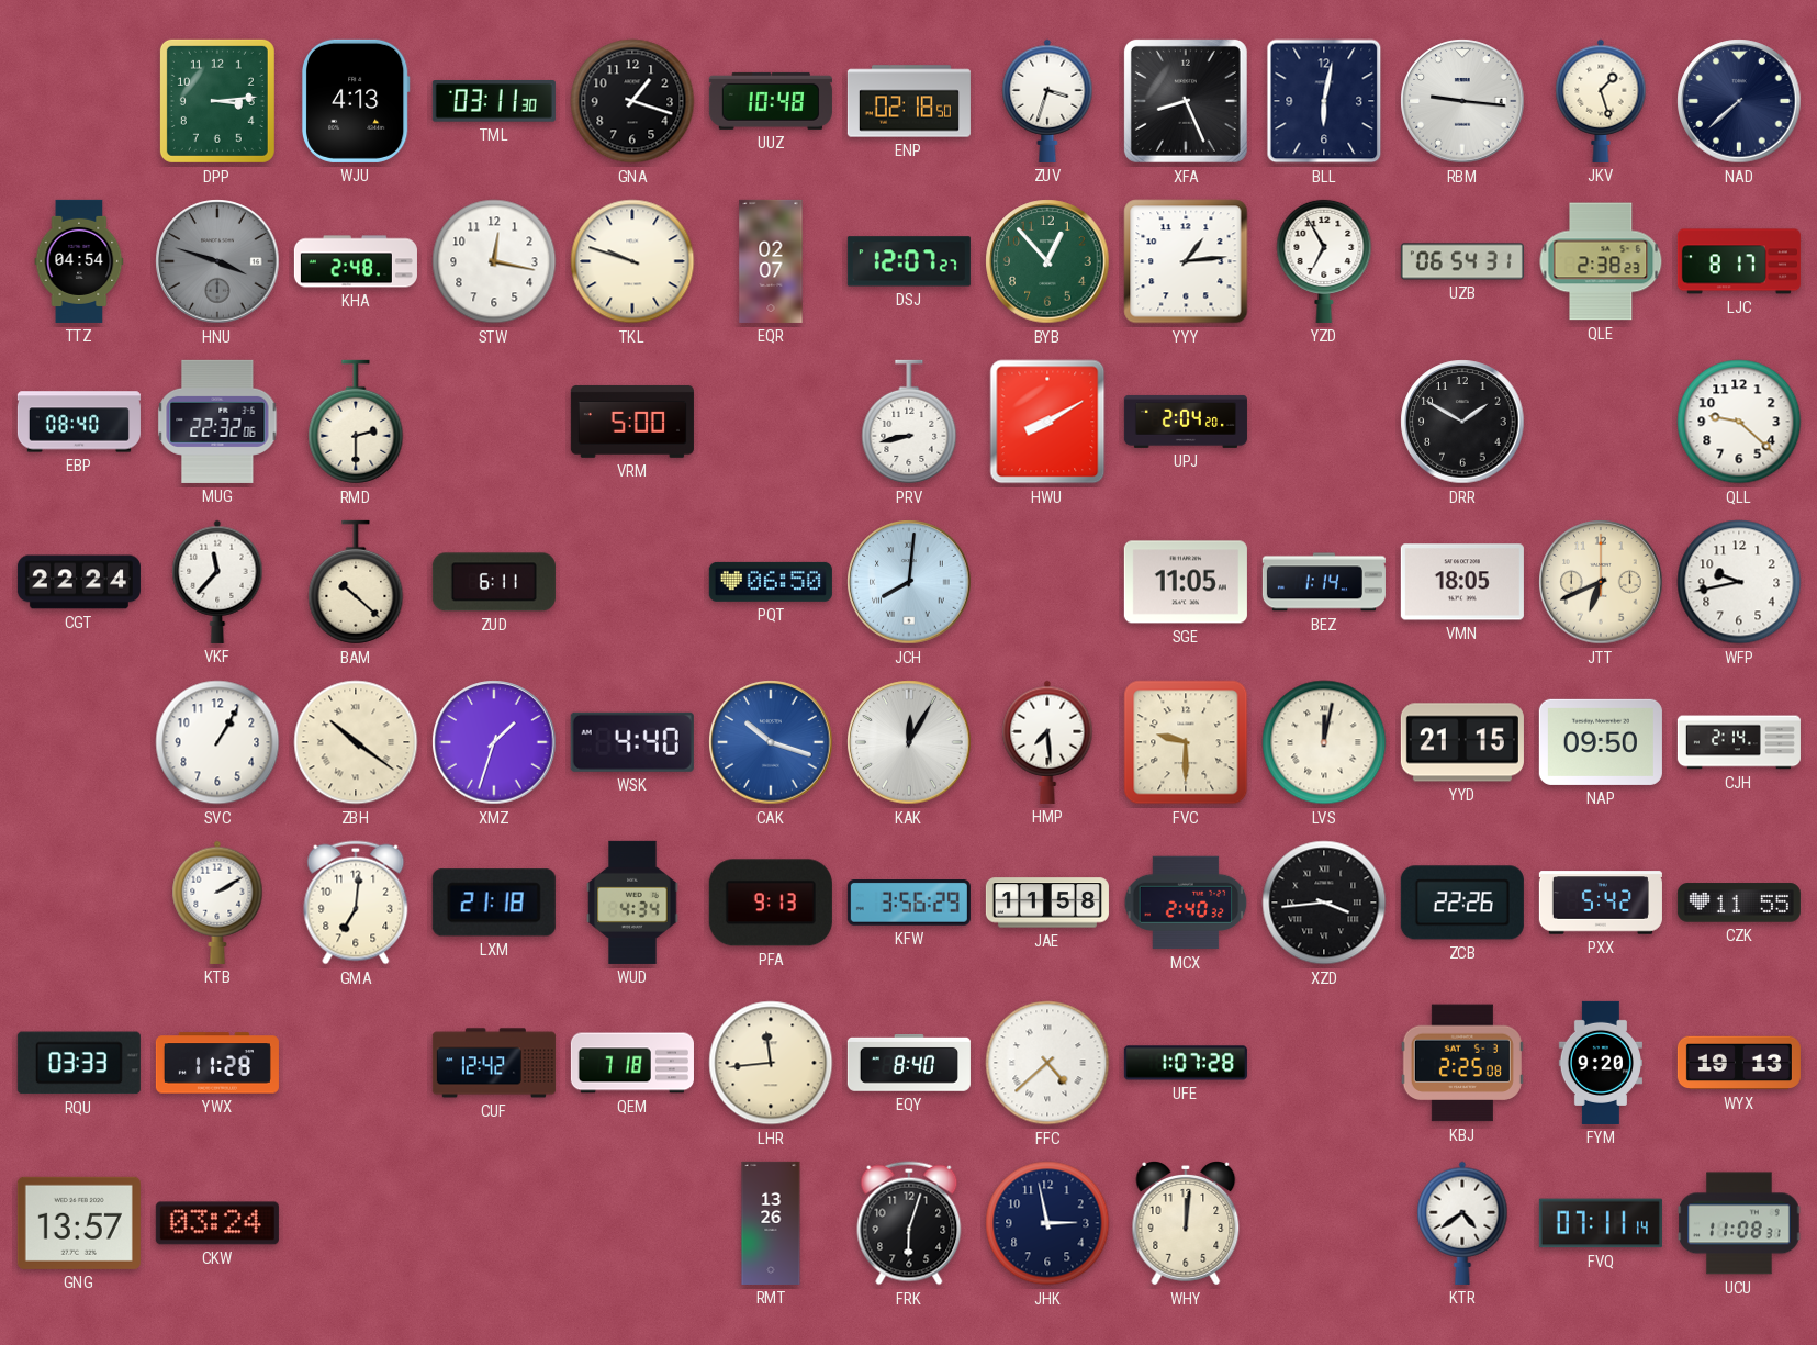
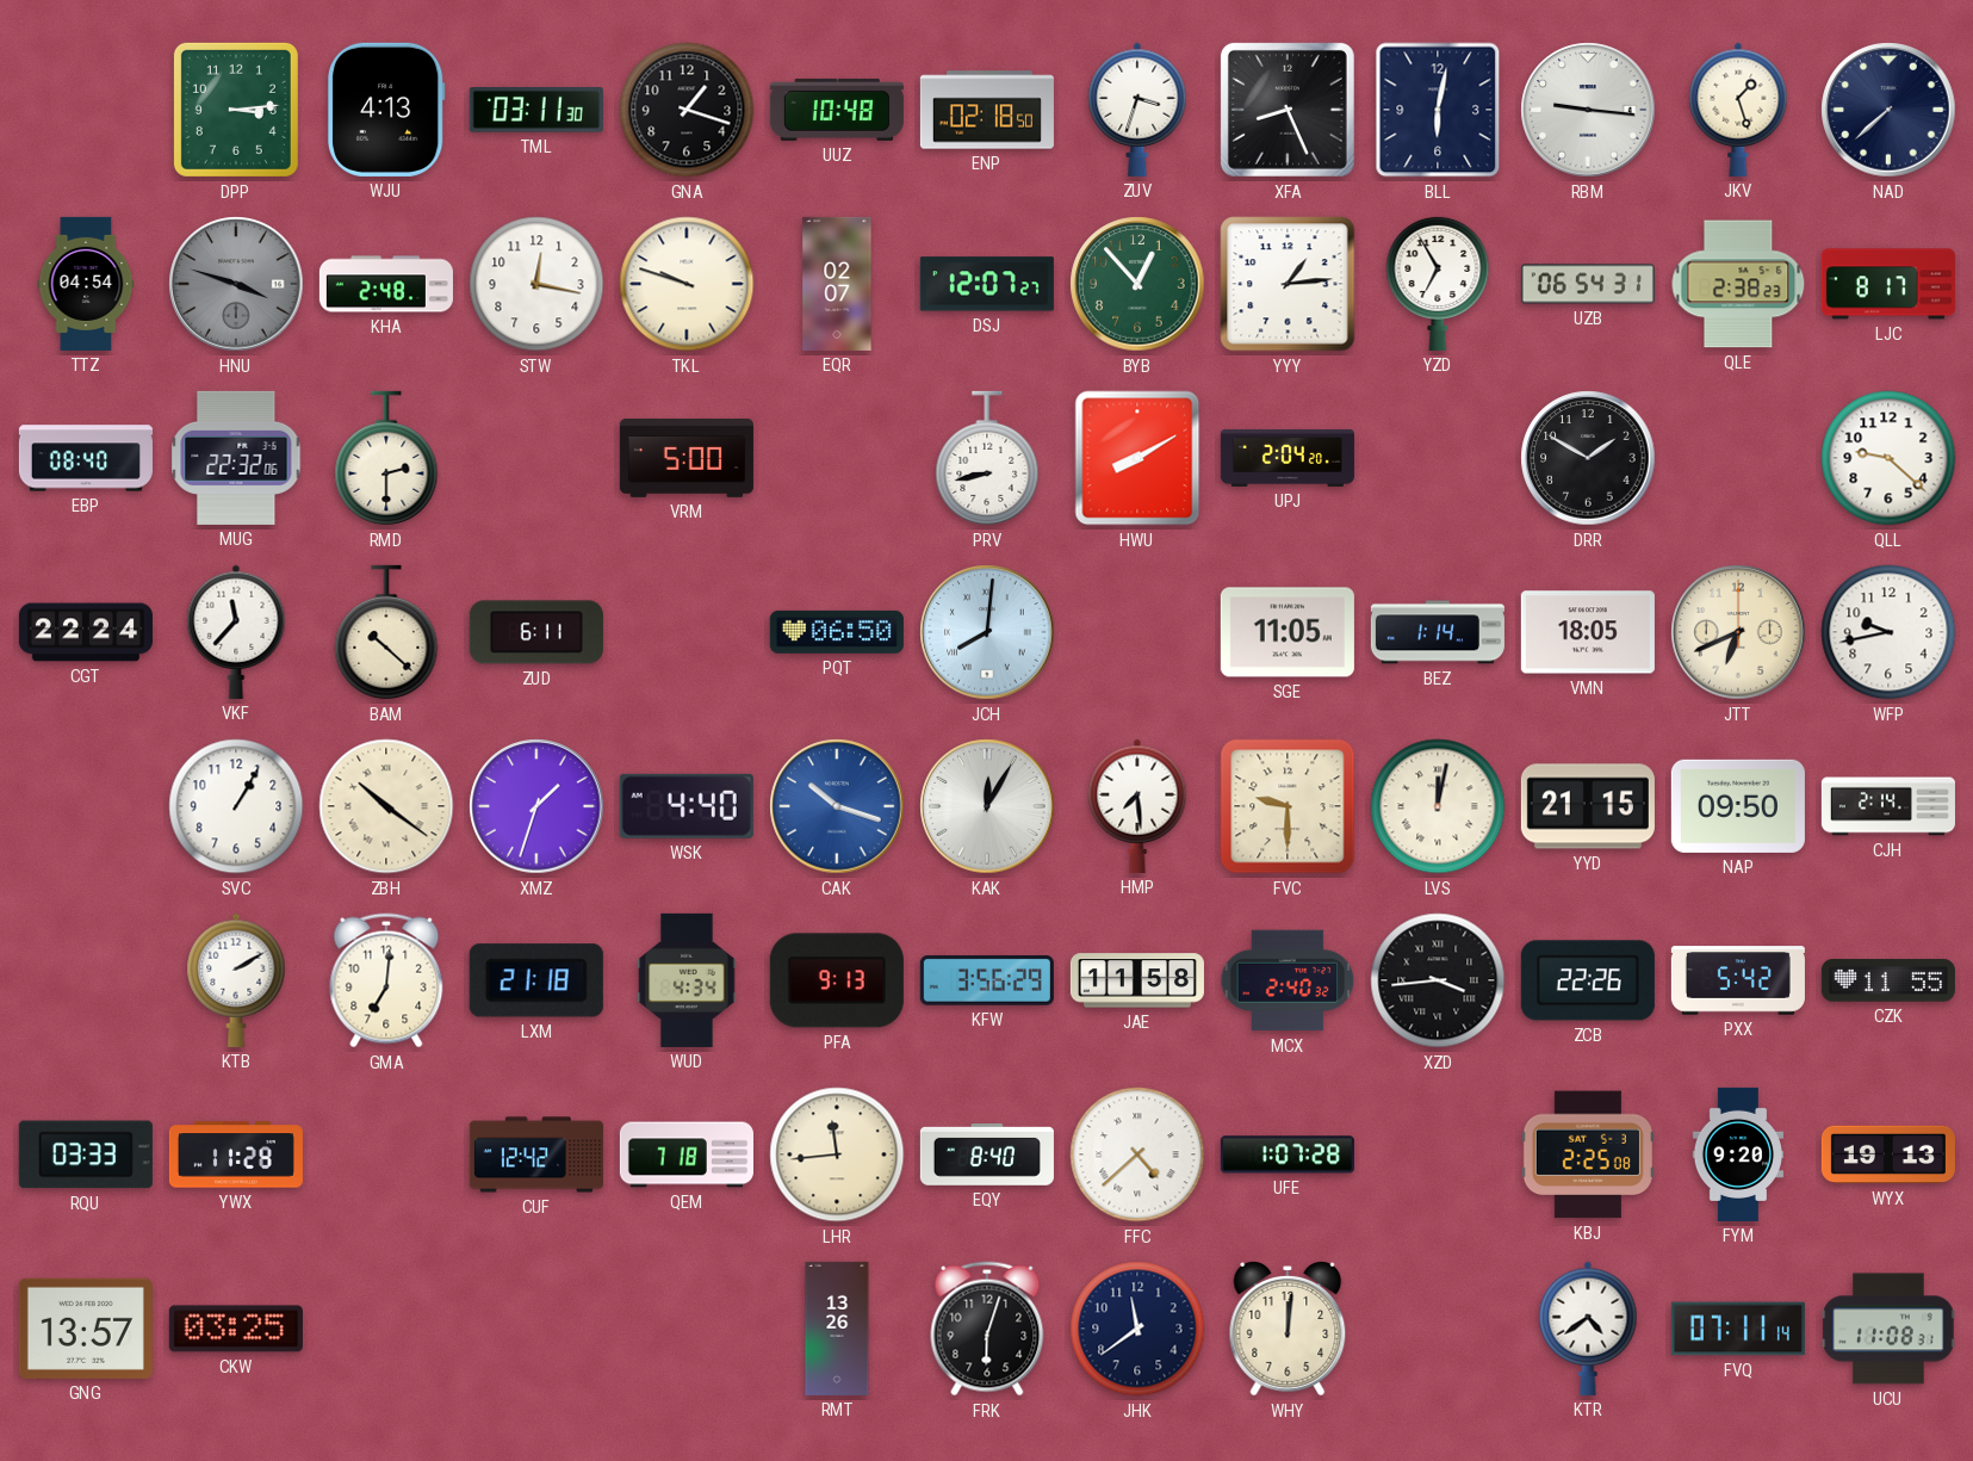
CKW: 03:24 -> 03:25
JHK: 2:58 -> 11:39
